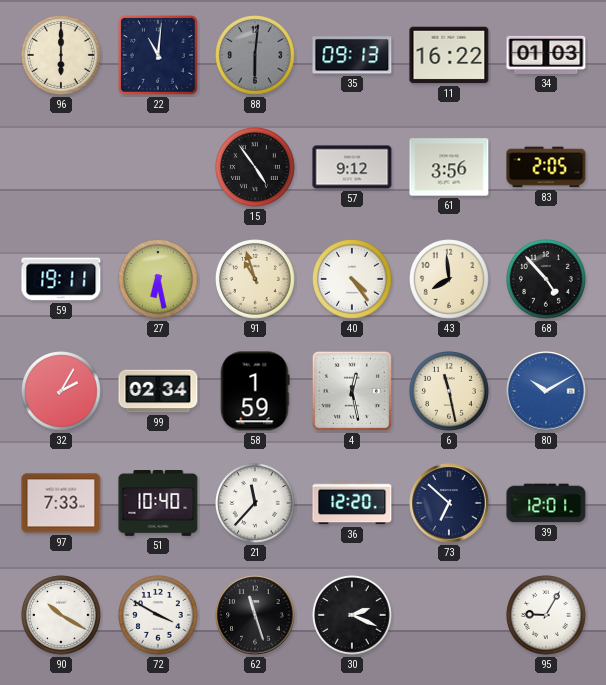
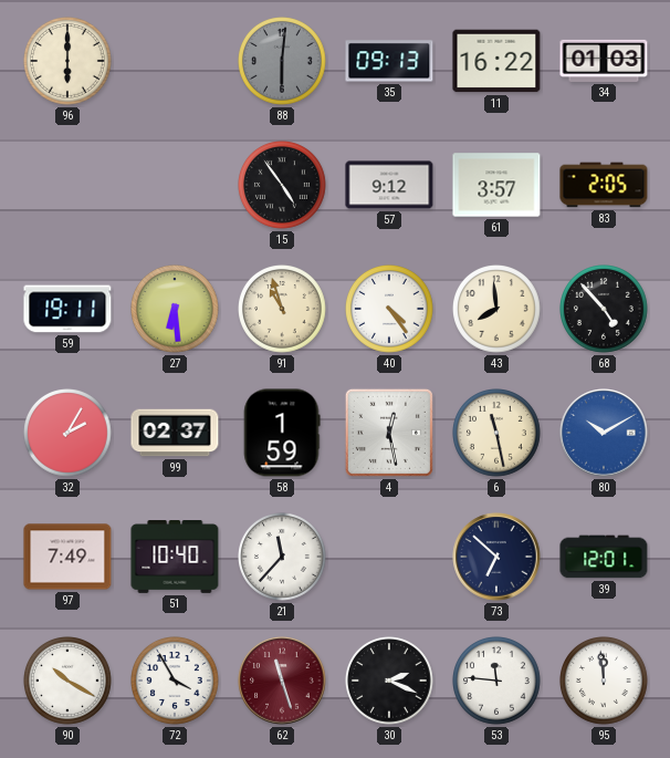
22: 11:01 -> none
61: 3:56 -> 3:57
27: 6:28 -> 6:29
99: 02:34 -> 02:37
97: 7:33 -> 7:49
36: 12:20 -> none
72: 3:50 -> 3:55
62 dial: black -> burgundy
53: none -> 11:46
95: 9:05 -> 11:59
